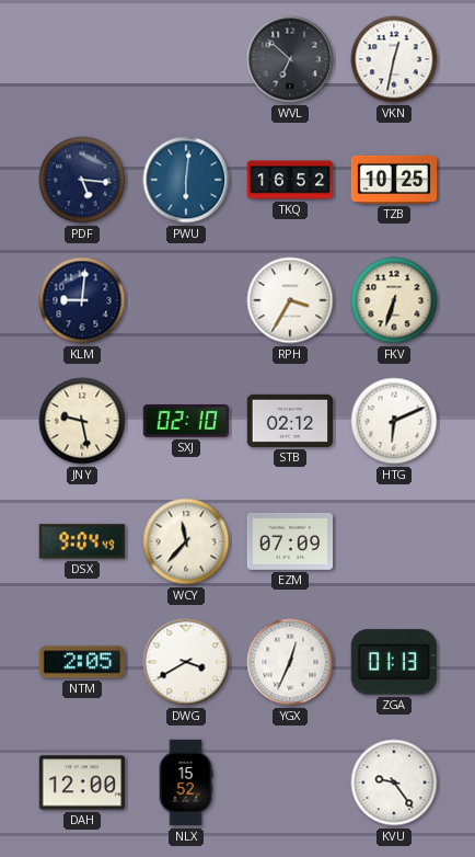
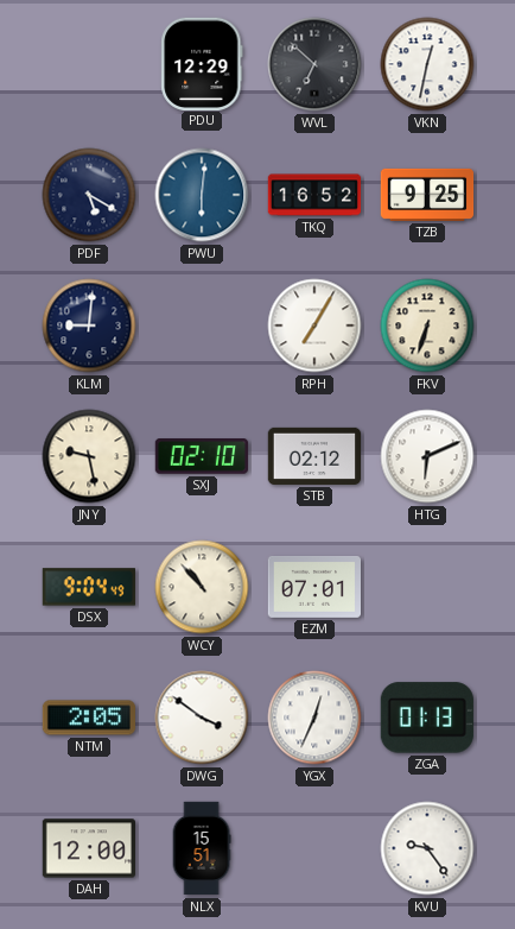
PDU: none -> 12:29
PDF: 5:16 -> 5:20
TZB: 10:25 -> 9:25
RPH: 3:35 -> 7:05
WCY: 11:37 -> 10:53
EZM: 07:09 -> 07:01
DWG: 3:40 -> 3:51
NLX: 15:52 -> 15:51
